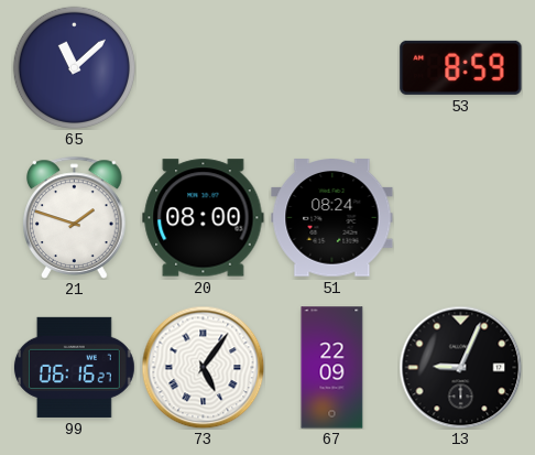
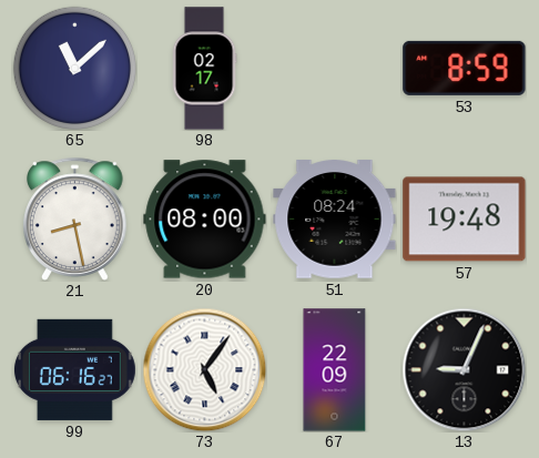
98: none -> 02:17
21: 1:48 -> 8:28
57: none -> 19:48
